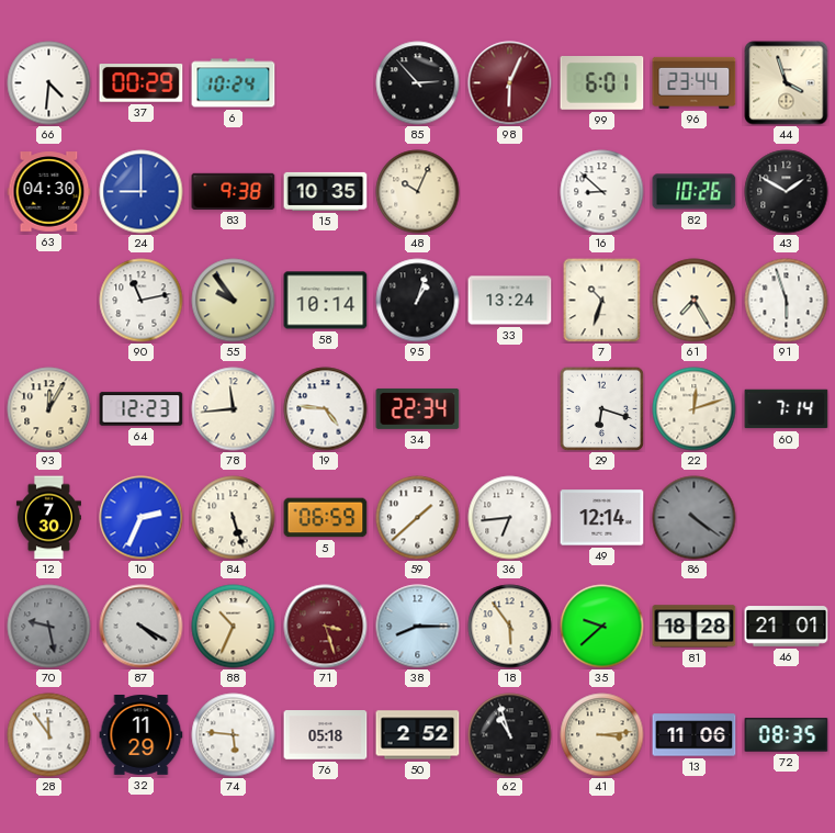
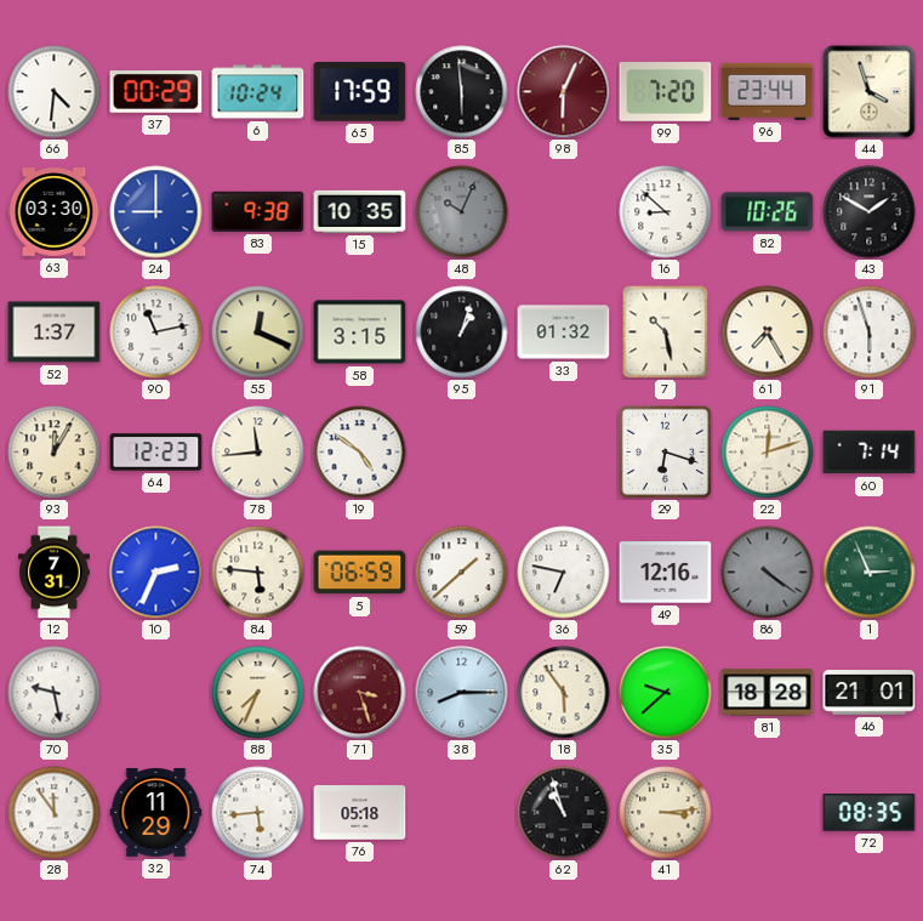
65: none -> 17:59
85: 2:53 -> 5:59
99: 6:01 -> 7:20
63: 04:30 -> 03:30
48 dial: cream -> grey
52: none -> 1:37
55: 9:54 -> 12:19
58: 10:14 -> 3:15
33: 13:24 -> 01:32
7: 10:33 -> 10:28
19: 4:46 -> 4:51
34: 22:34 -> none
12: 7:30 -> 7:31
84: 5:27 -> 5:46
36: 6:44 -> 6:47
49: 12:14 -> 12:16
1: none -> 2:56
70 dial: grey -> white
87: 4:20 -> none
88: 10:34 -> 7:34
74: 5:46 -> 5:44
50: 2:52 -> none
13: 11:06 -> none
